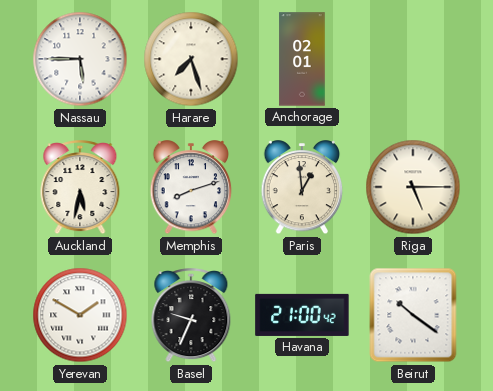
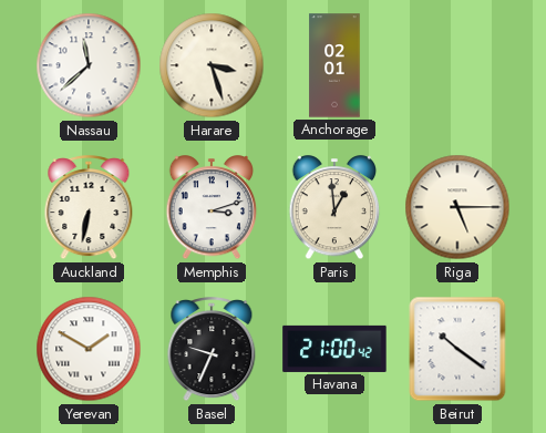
Nassau: 5:45 -> 11:38
Harare: 7:27 -> 3:27
Auckland: 5:32 -> 6:32
Memphis: 8:12 -> 3:12
